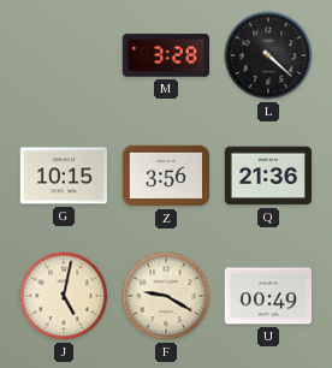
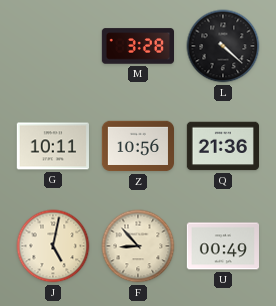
G: 10:15 -> 10:11
Z: 3:56 -> 10:56
F: 9:20 -> 8:53
